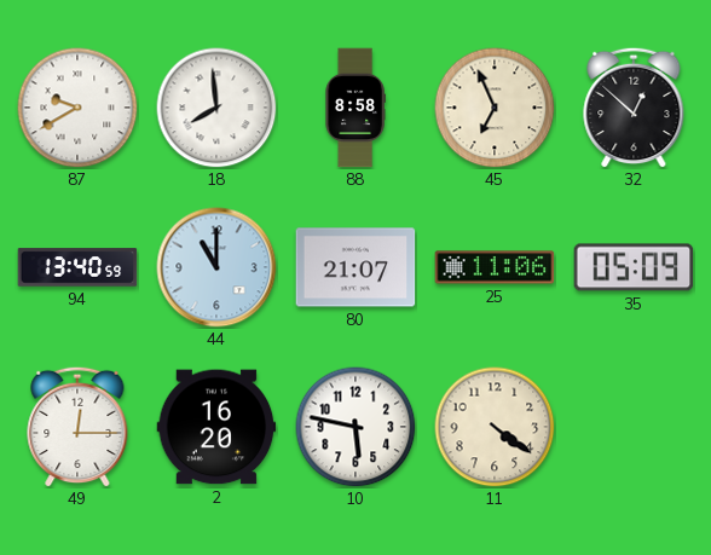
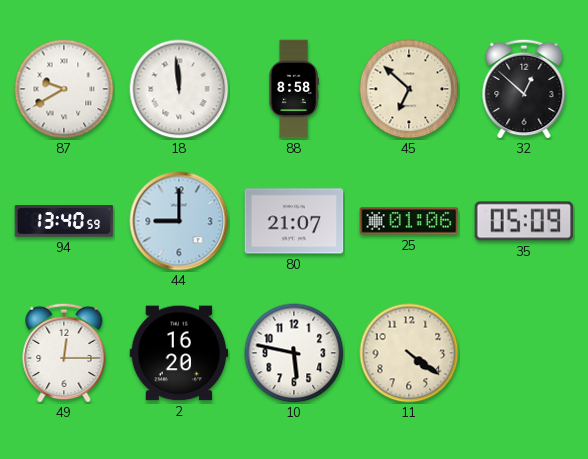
18: 7:59 -> 11:59
45: 6:56 -> 6:52
44: 11:00 -> 9:00
25: 11:06 -> 01:06
